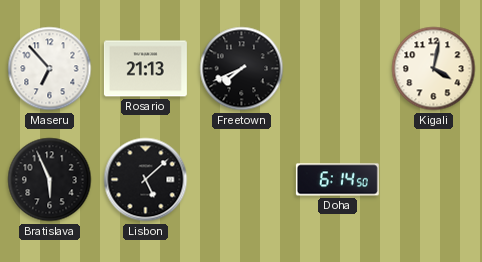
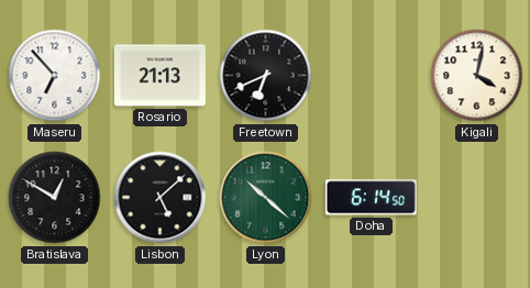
Freetown: 7:41 -> 6:41
Bratislava: 5:56 -> 12:50
Lyon: none -> 10:22
